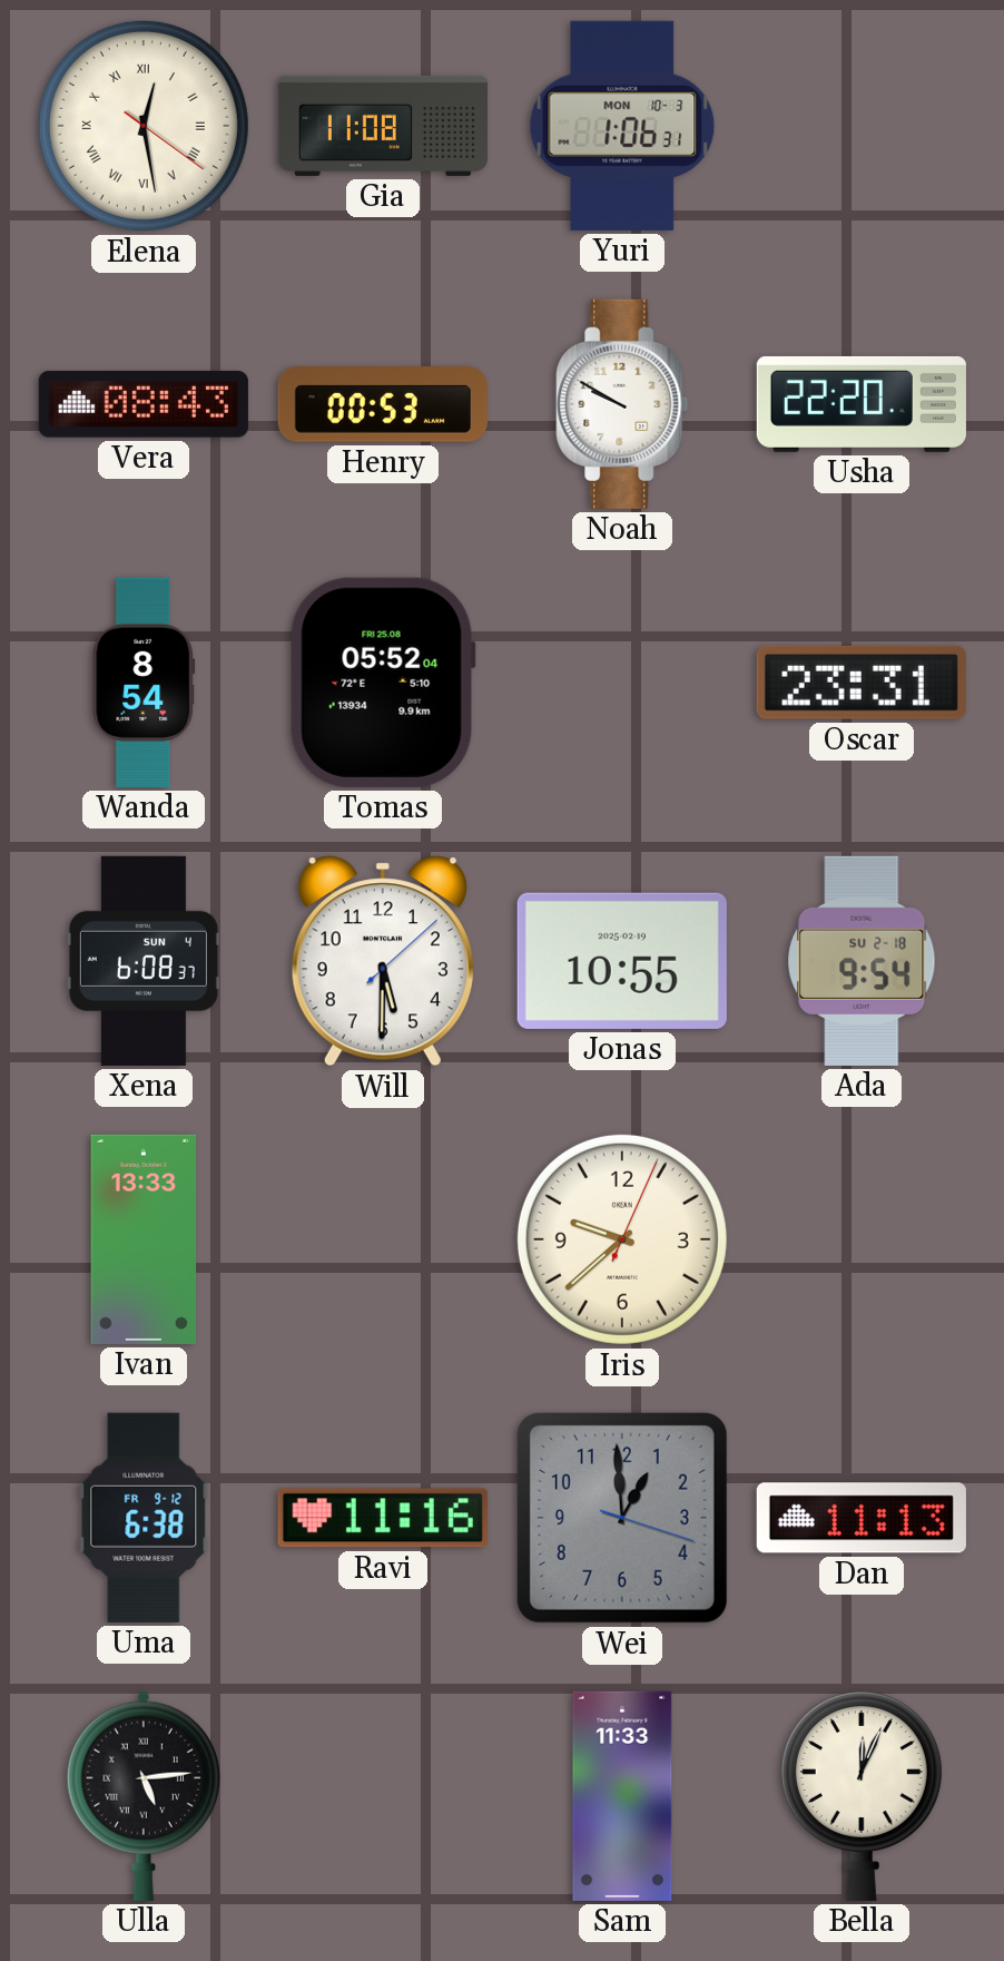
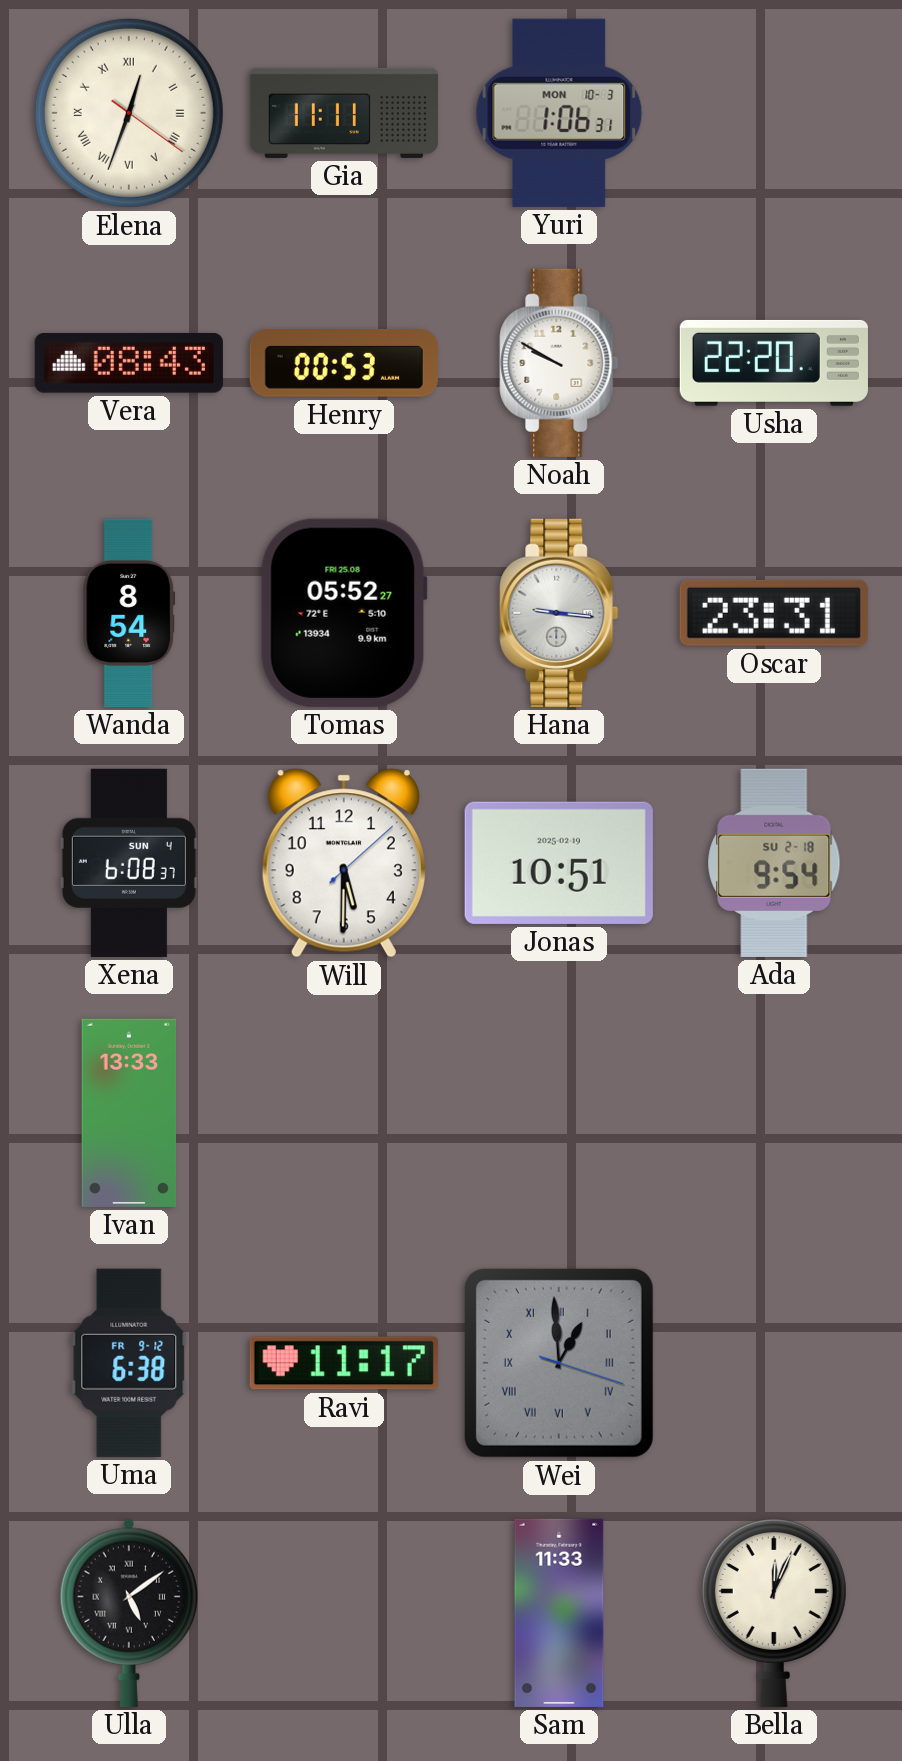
Elena: 12:28 -> 12:33
Gia: 11:08 -> 11:11
Tomas: 05:52:04 -> 05:52:27
Hana: none -> 9:16
Jonas: 10:55 -> 10:51
Iris: 9:38 -> none
Ravi: 11:16 -> 11:17
Wei numerals: Arabic -> Roman
Dan: 11:13 -> none
Ulla: 5:14 -> 5:09
